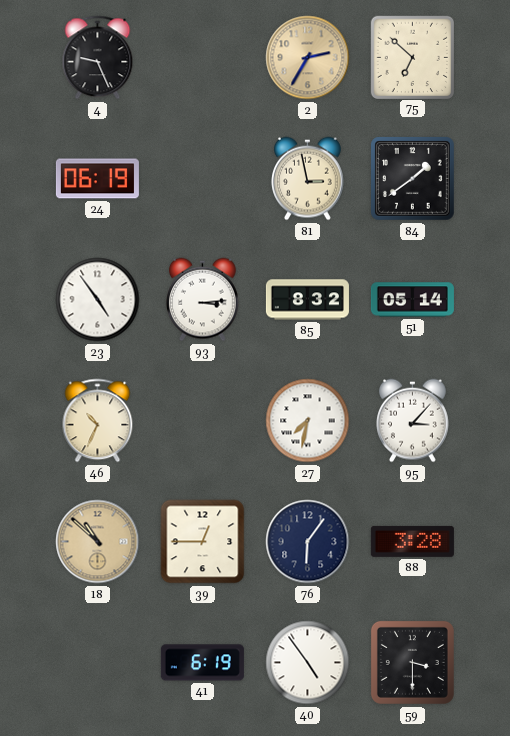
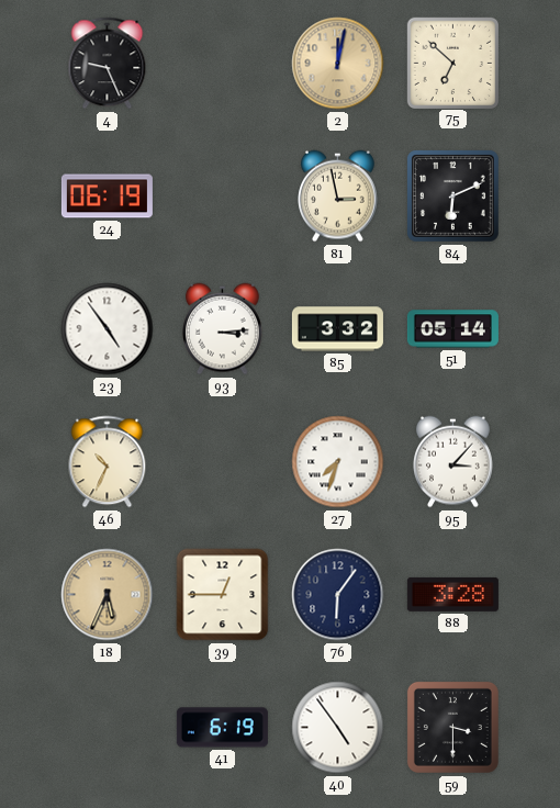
2: 2:35 -> 12:02
84: 1:39 -> 6:11
85: 8:32 -> 3:32
27: 7:32 -> 7:33
18: 10:52 -> 5:34
